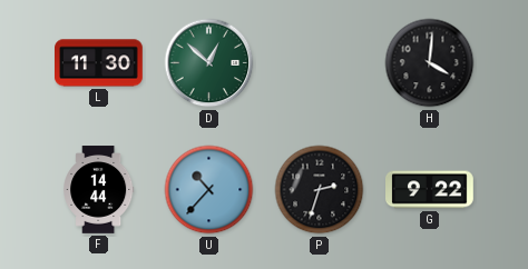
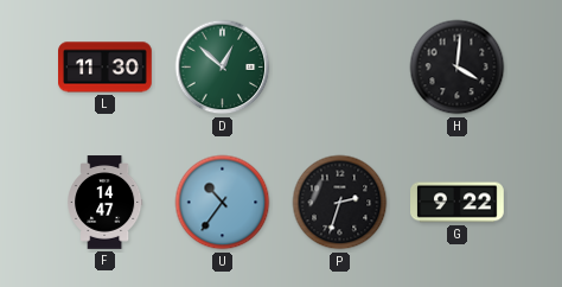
F: 14:44 -> 14:47
U: 10:37 -> 10:36
